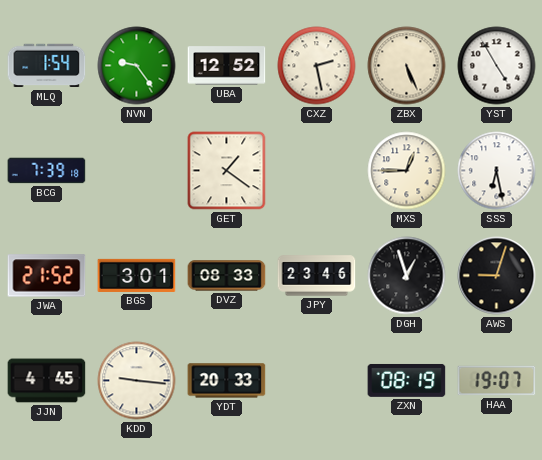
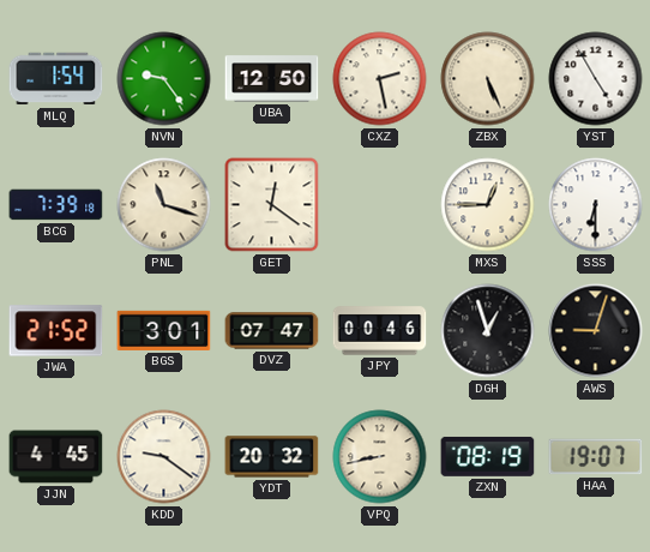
UBA: 12:52 -> 12:50
PNL: none -> 11:18
GET: 1:21 -> 12:21
SSS: 6:28 -> 6:30
DVZ: 08:33 -> 07:47
JPY: 23:46 -> 00:46
KDD: 9:16 -> 9:21
YDT: 20:33 -> 20:32
VPQ: none -> 8:43
